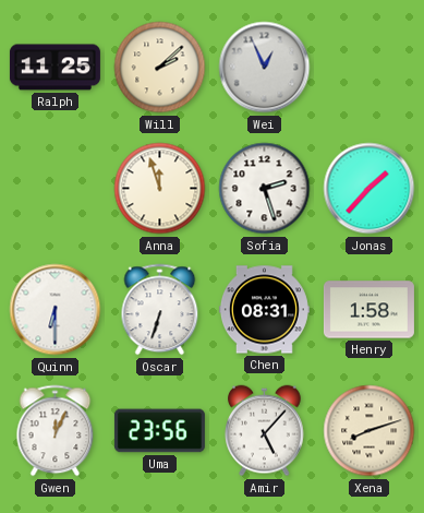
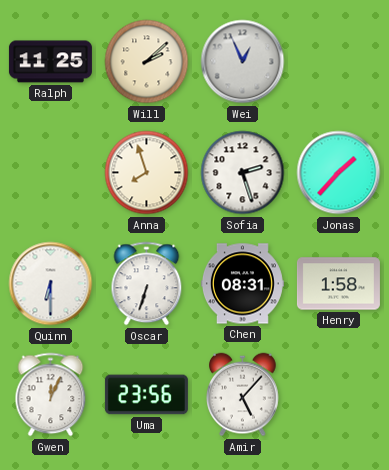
Anna: 11:57 -> 7:57
Xena: 8:12 -> none
